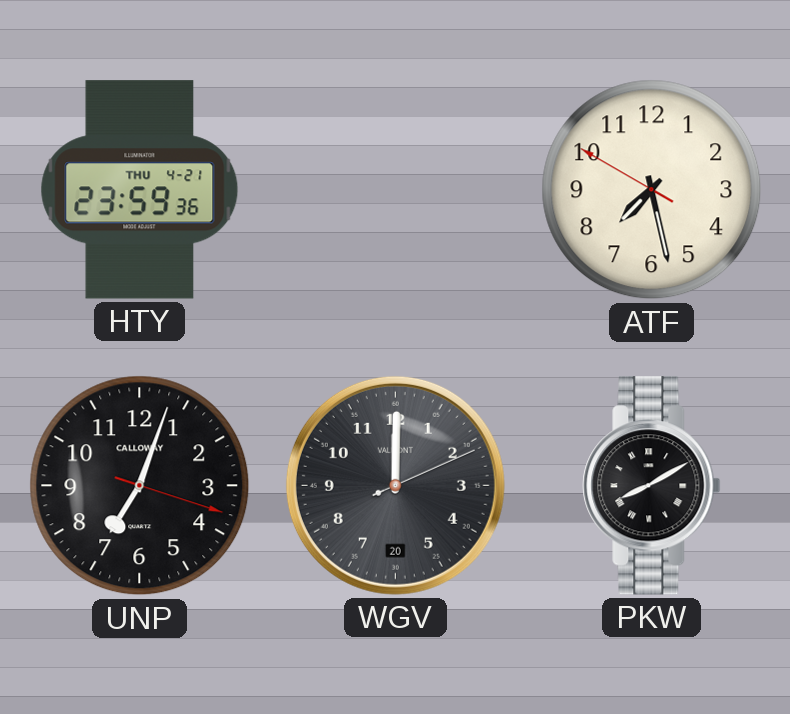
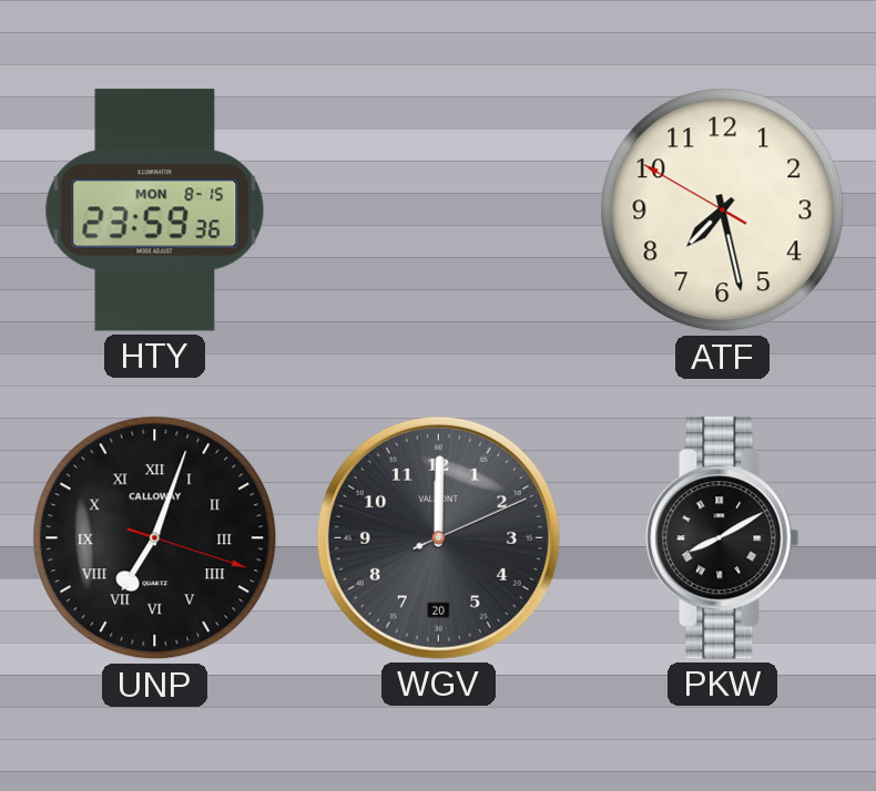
HTY date: THU 4-21 -> MON 8-15
UNP numerals: Arabic -> Roman
